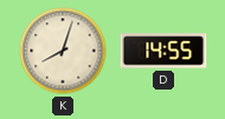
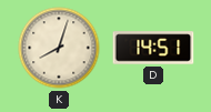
D: 14:55 -> 14:51
